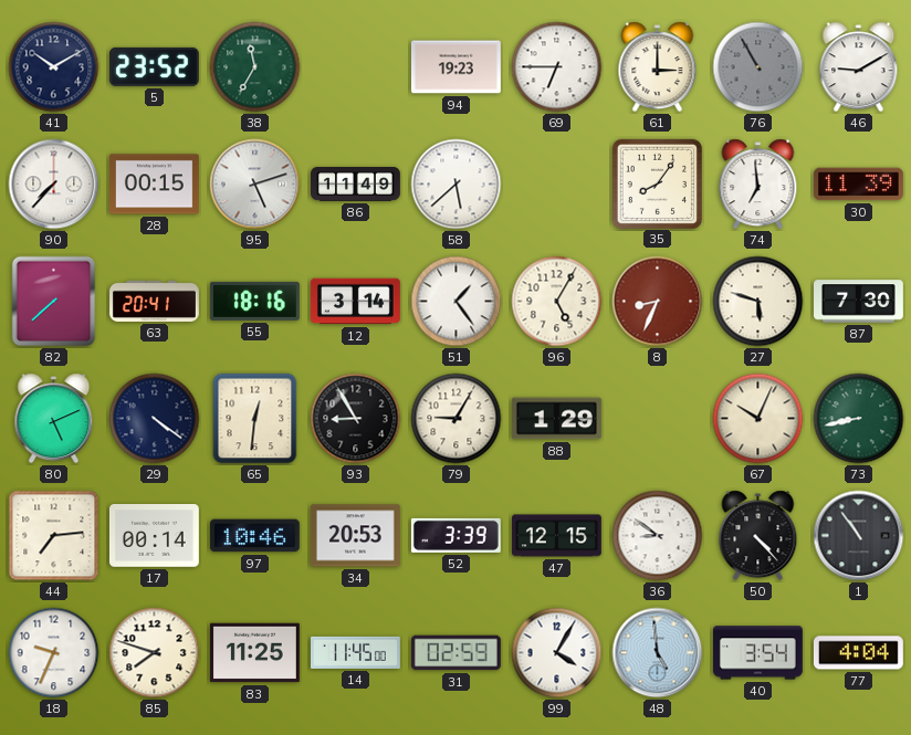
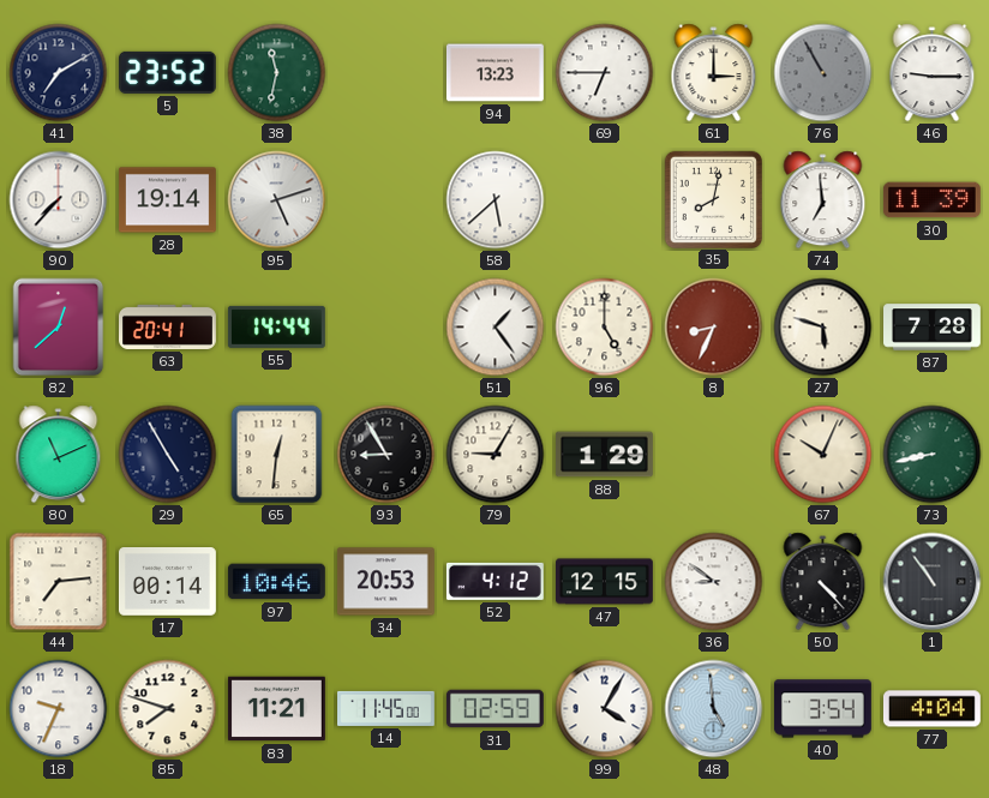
41: 10:10 -> 7:10
38: 11:35 -> 11:32
94: 19:23 -> 13:23
46: 9:10 -> 9:15
28: 00:15 -> 19:14
86: 11:49 -> none
35: 8:06 -> 8:02
82: 7:38 -> 12:38
55: 18:16 -> 14:44
12: 3:14 -> none
96: 5:05 -> 5:00
87: 7:30 -> 7:28
80: 5:11 -> 11:11
29: 4:21 -> 4:55
52: 3:39 -> 4:12
83: 11:25 -> 11:21
